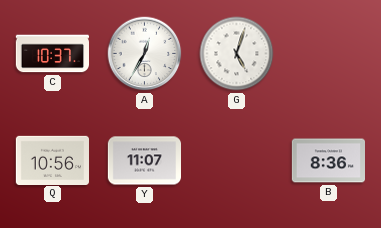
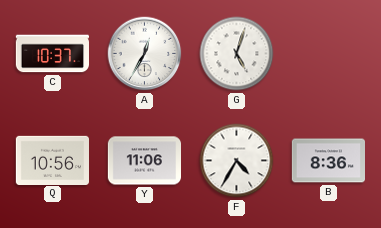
Y: 11:07 -> 11:06
F: none -> 4:35
